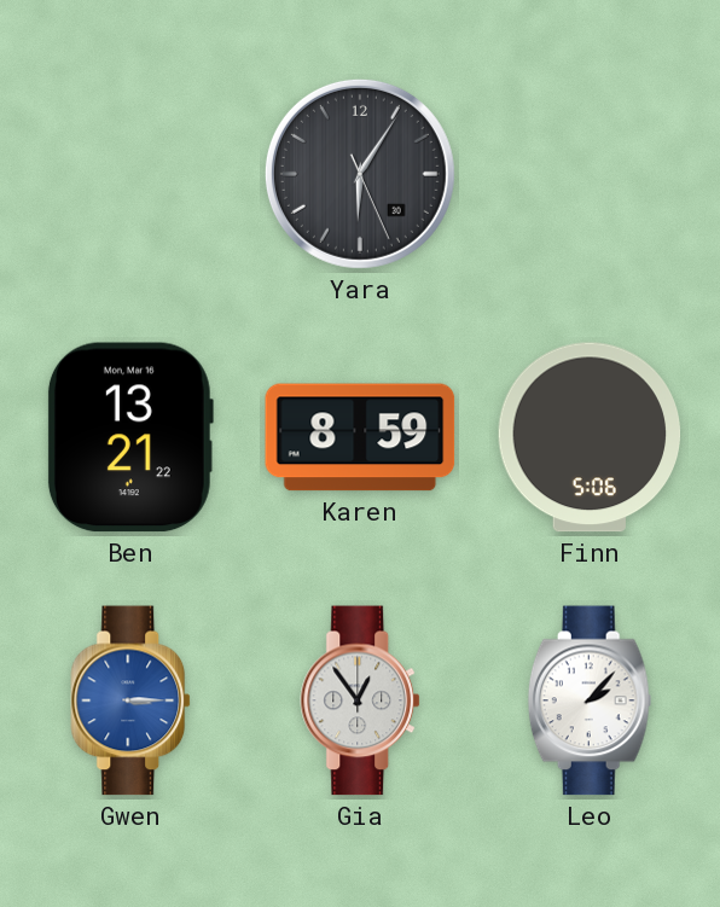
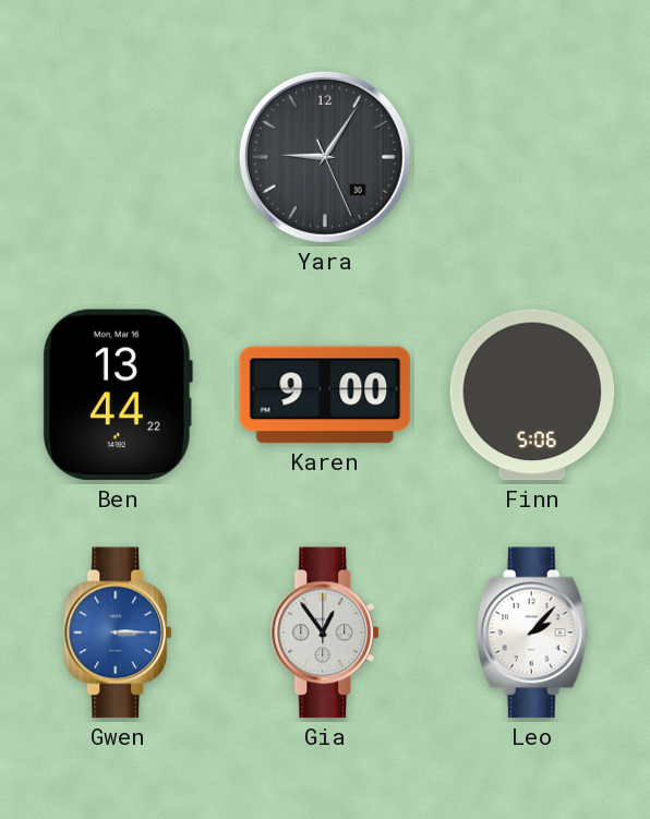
Yara: 6:05 -> 9:05
Ben: 13:21 -> 13:44
Karen: 8:59 -> 9:00
